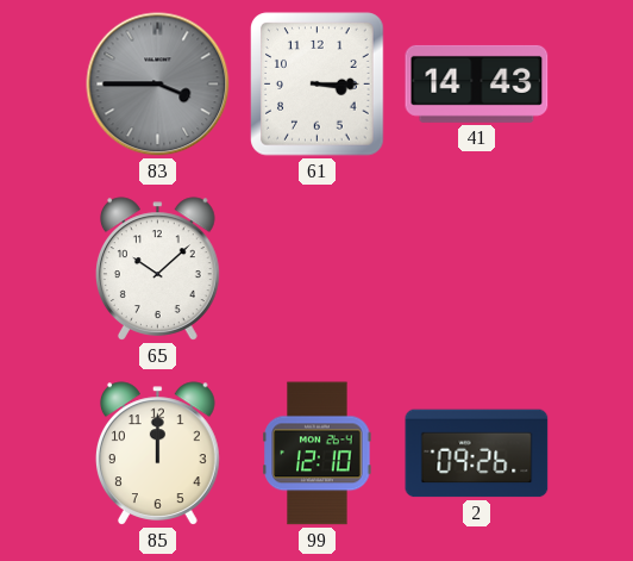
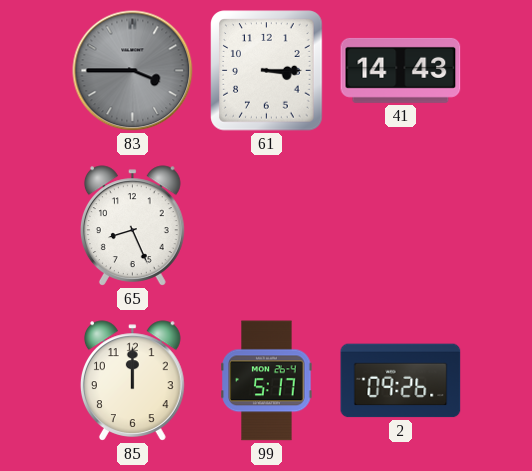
65: 10:08 -> 8:26
99: 12:10 -> 5:17
